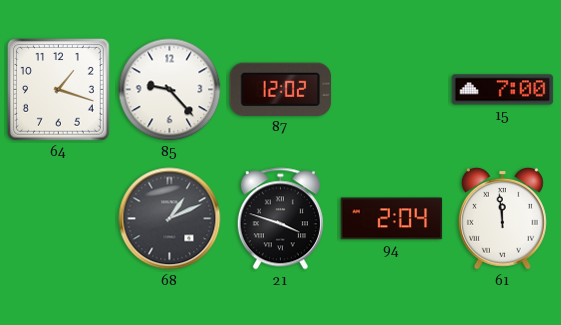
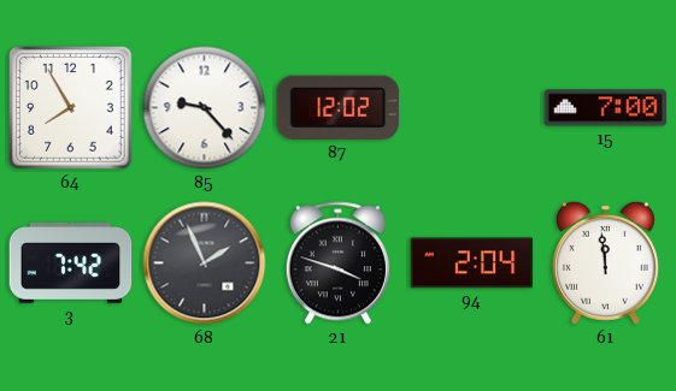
64: 1:18 -> 7:55
3: none -> 7:42
68: 1:11 -> 1:56
